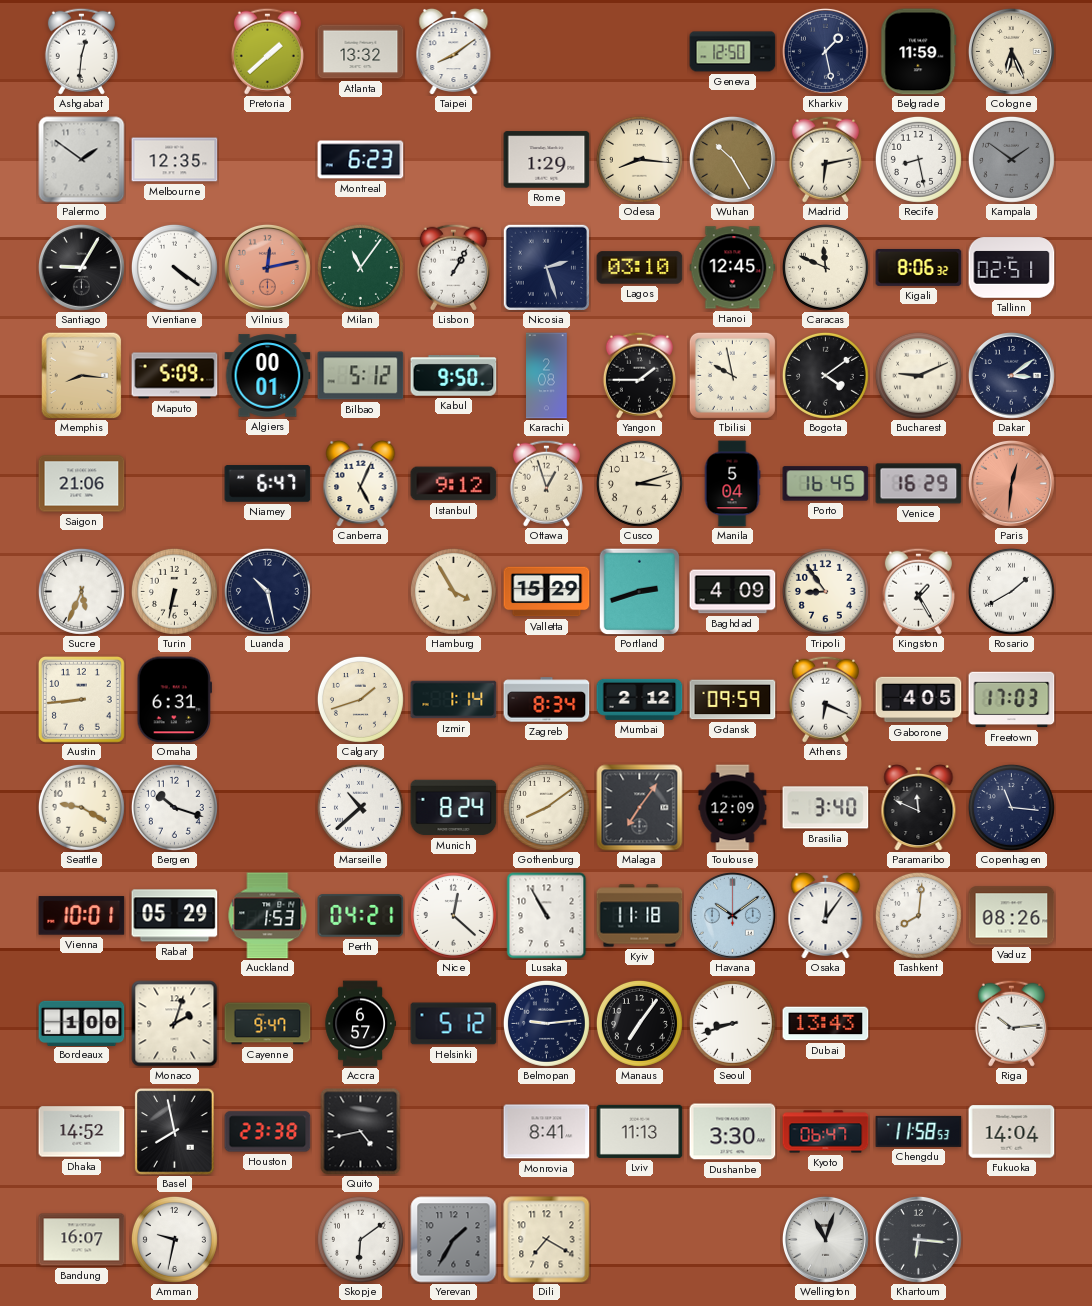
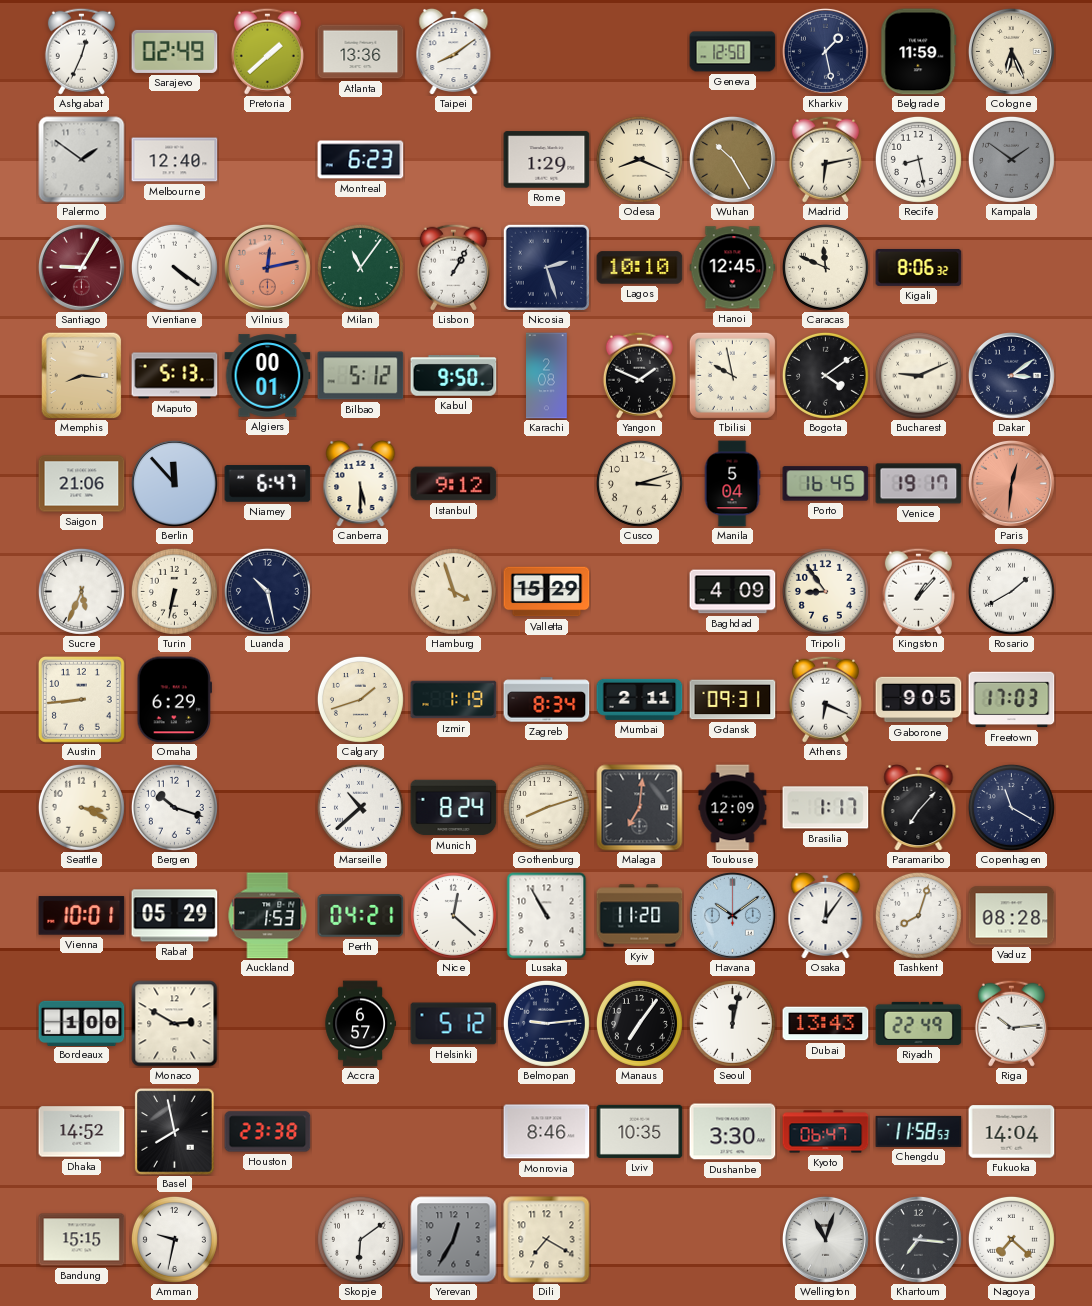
Ashgabat: 12:31 -> 12:34
Sarajevo: none -> 02:49
Atlanta: 13:32 -> 13:36
Melbourne: 12:35 -> 12:40
Odesa: 8:16 -> 8:19
Santiago dial: black -> burgundy
Lagos: 03:10 -> 10:10
Tallinn: 02:51 -> none
Maputo: 5:09 -> 5:13
Yangon: 1:45 -> 1:49
Berlin: none -> 11:53
Canberra: 5:04 -> 5:30
Ottawa: 12:57 -> none
Venice: 16:29 -> 19:17
Hamburg: 3:55 -> 3:57
Portland: 2:42 -> none
Kingston: 1:25 -> 1:07
Omaha: 6:31 -> 6:29
Izmir: 1:14 -> 1:19
Mumbai: 2:12 -> 2:11
Gdansk: 09:59 -> 09:31
Gaborone: 4:05 -> 9:05
Seattle: 9:20 -> 3:19
Gothenburg: 8:09 -> 8:12
Malaga: 7:06 -> 7:01
Brasilia: 3:40 -> 1:17
Paramaribo: 11:49 -> 7:07
Copenhagen: 11:16 -> 11:20
Kyiv: 11:18 -> 11:20
Tashkent: 8:01 -> 8:03
Vaduz: 08:26 -> 08:28
Monaco: 2:03 -> 2:50
Cayenne: 9:47 -> none
Seoul: 8:42 -> 12:02
Riyadh: none -> 22:49
Quito: 4:43 -> none
Monrovia: 8:41 -> 8:46
Lviv: 11:13 -> 10:35
Bandung: 16:07 -> 15:15
Yerevan: 1:35 -> 12:35
Khartoum: 6:16 -> 7:16
Nagoya: none -> 7:22
